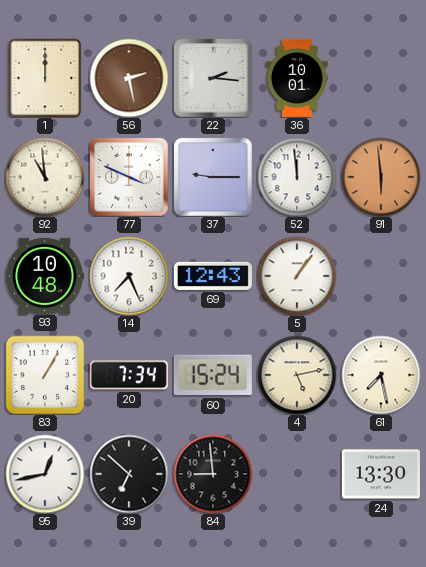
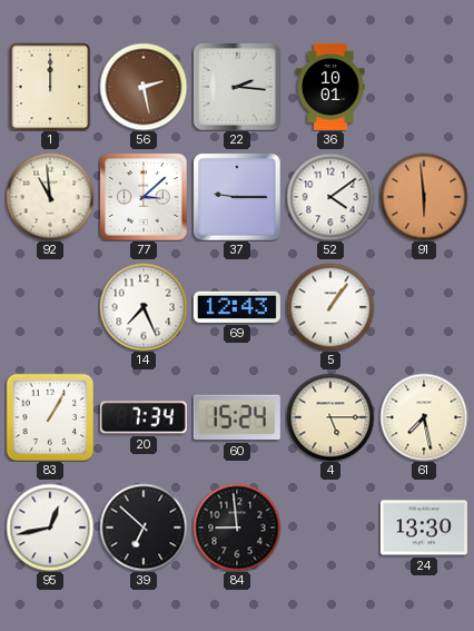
77: 3:49 -> 3:08
52: 11:59 -> 4:09
93: 10:48 -> none
4: 5:13 -> 5:15
